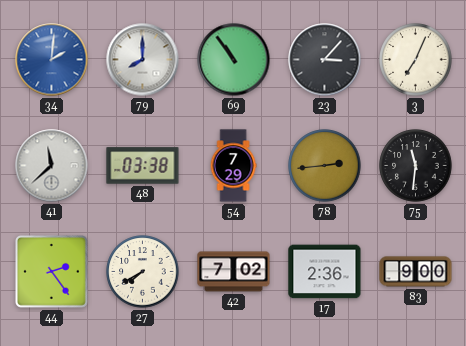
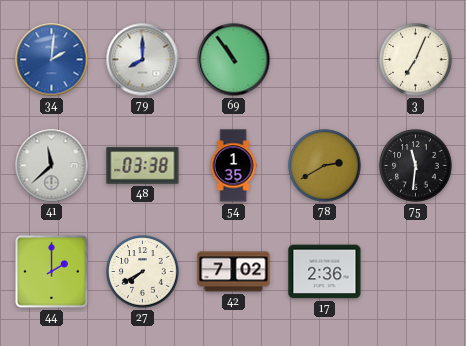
23: 3:07 -> none
54: 7:29 -> 1:35
78: 2:44 -> 2:40
44: 2:24 -> 2:00
83: 9:00 -> none
